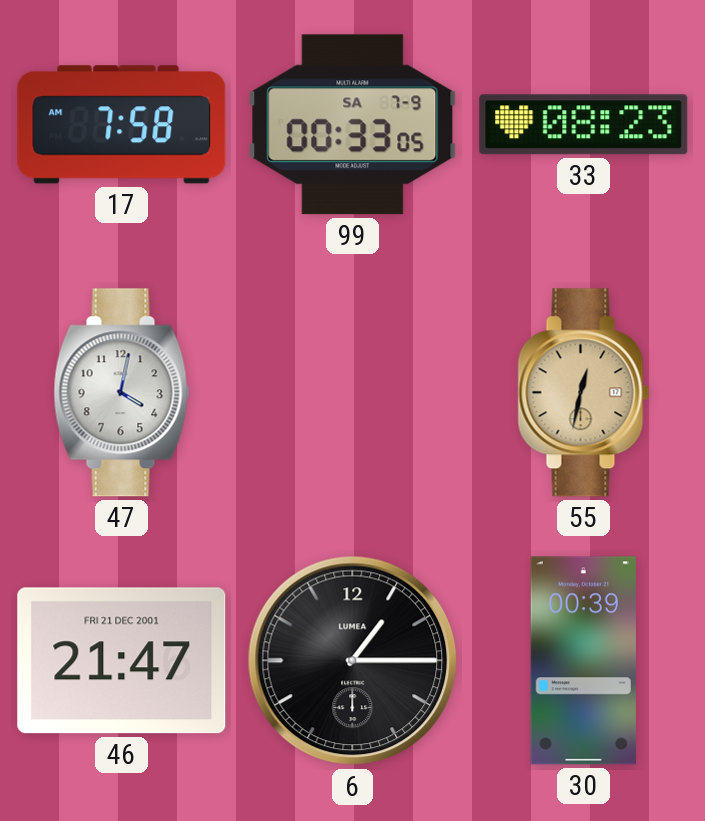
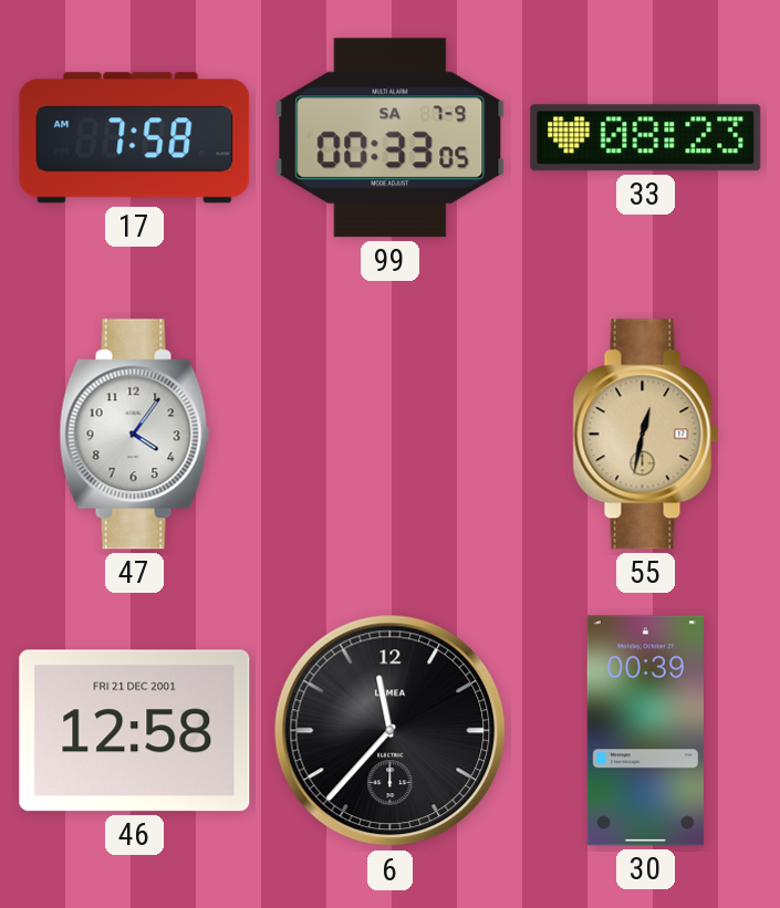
47: 4:02 -> 4:06
46: 21:47 -> 12:58
6: 1:15 -> 11:37
